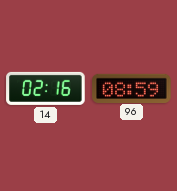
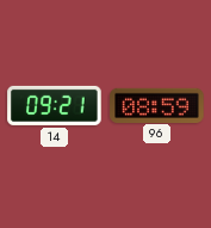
14: 02:16 -> 09:21
